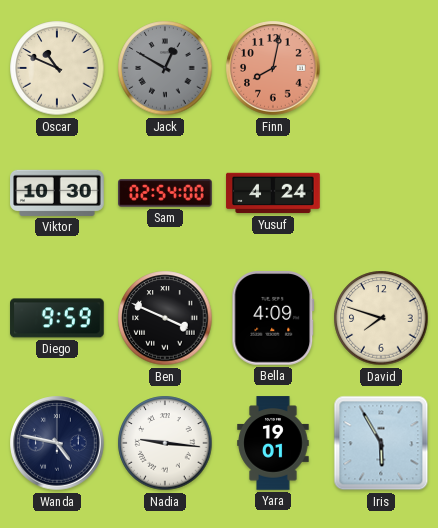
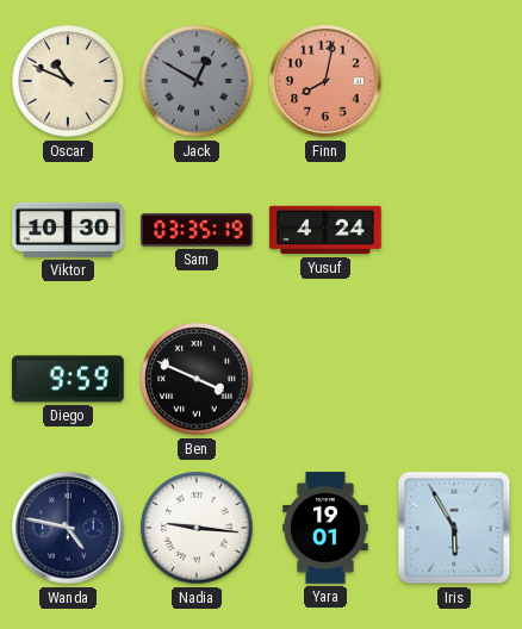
Sam: 02:54 -> 03:35
Bella: 4:09 -> none
David: 7:48 -> none
